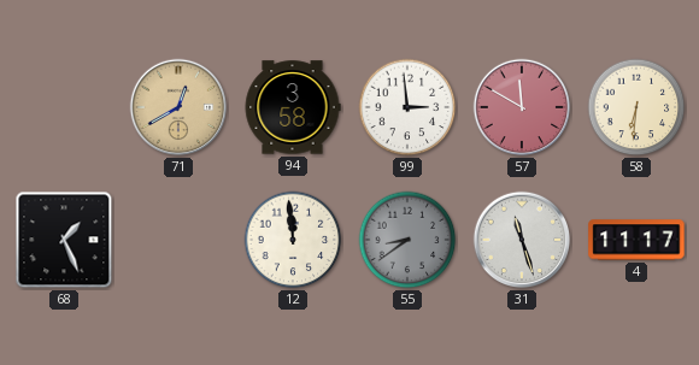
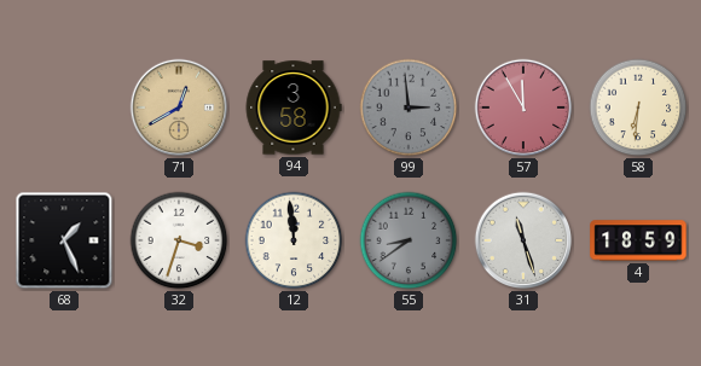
99 dial: white -> grey
57: 11:50 -> 11:55
32: none -> 3:33
4: 11:17 -> 18:59
